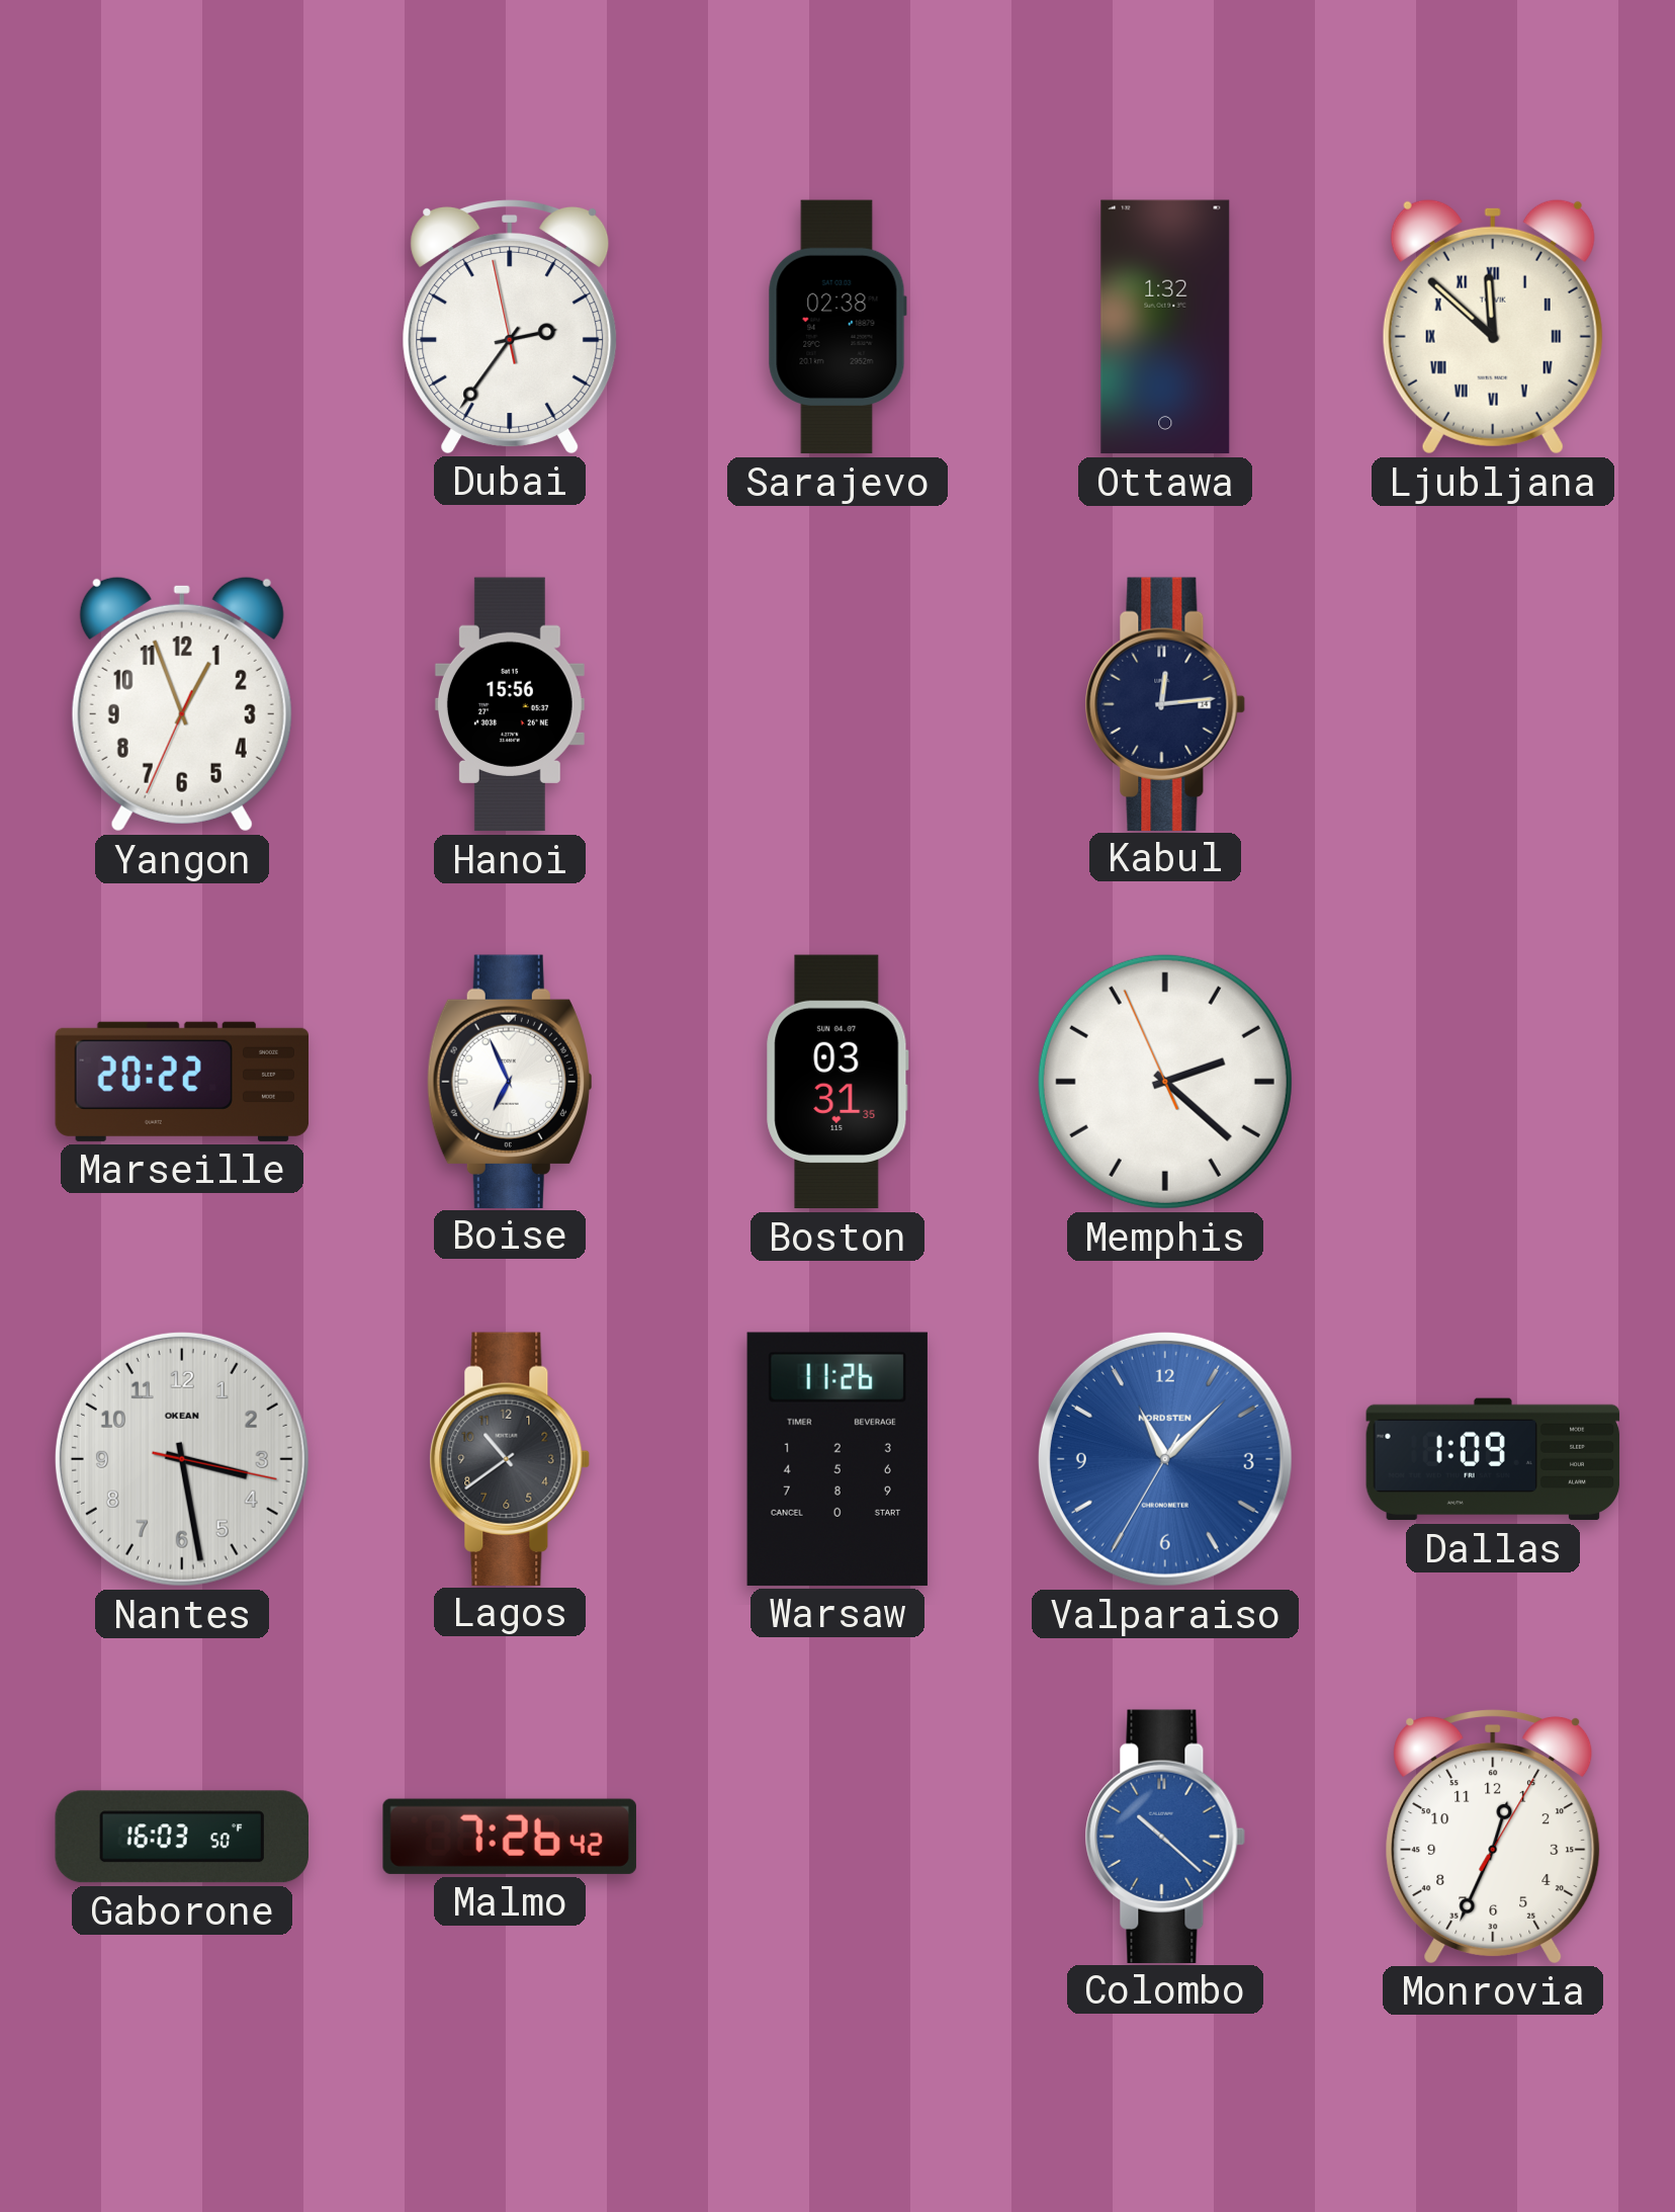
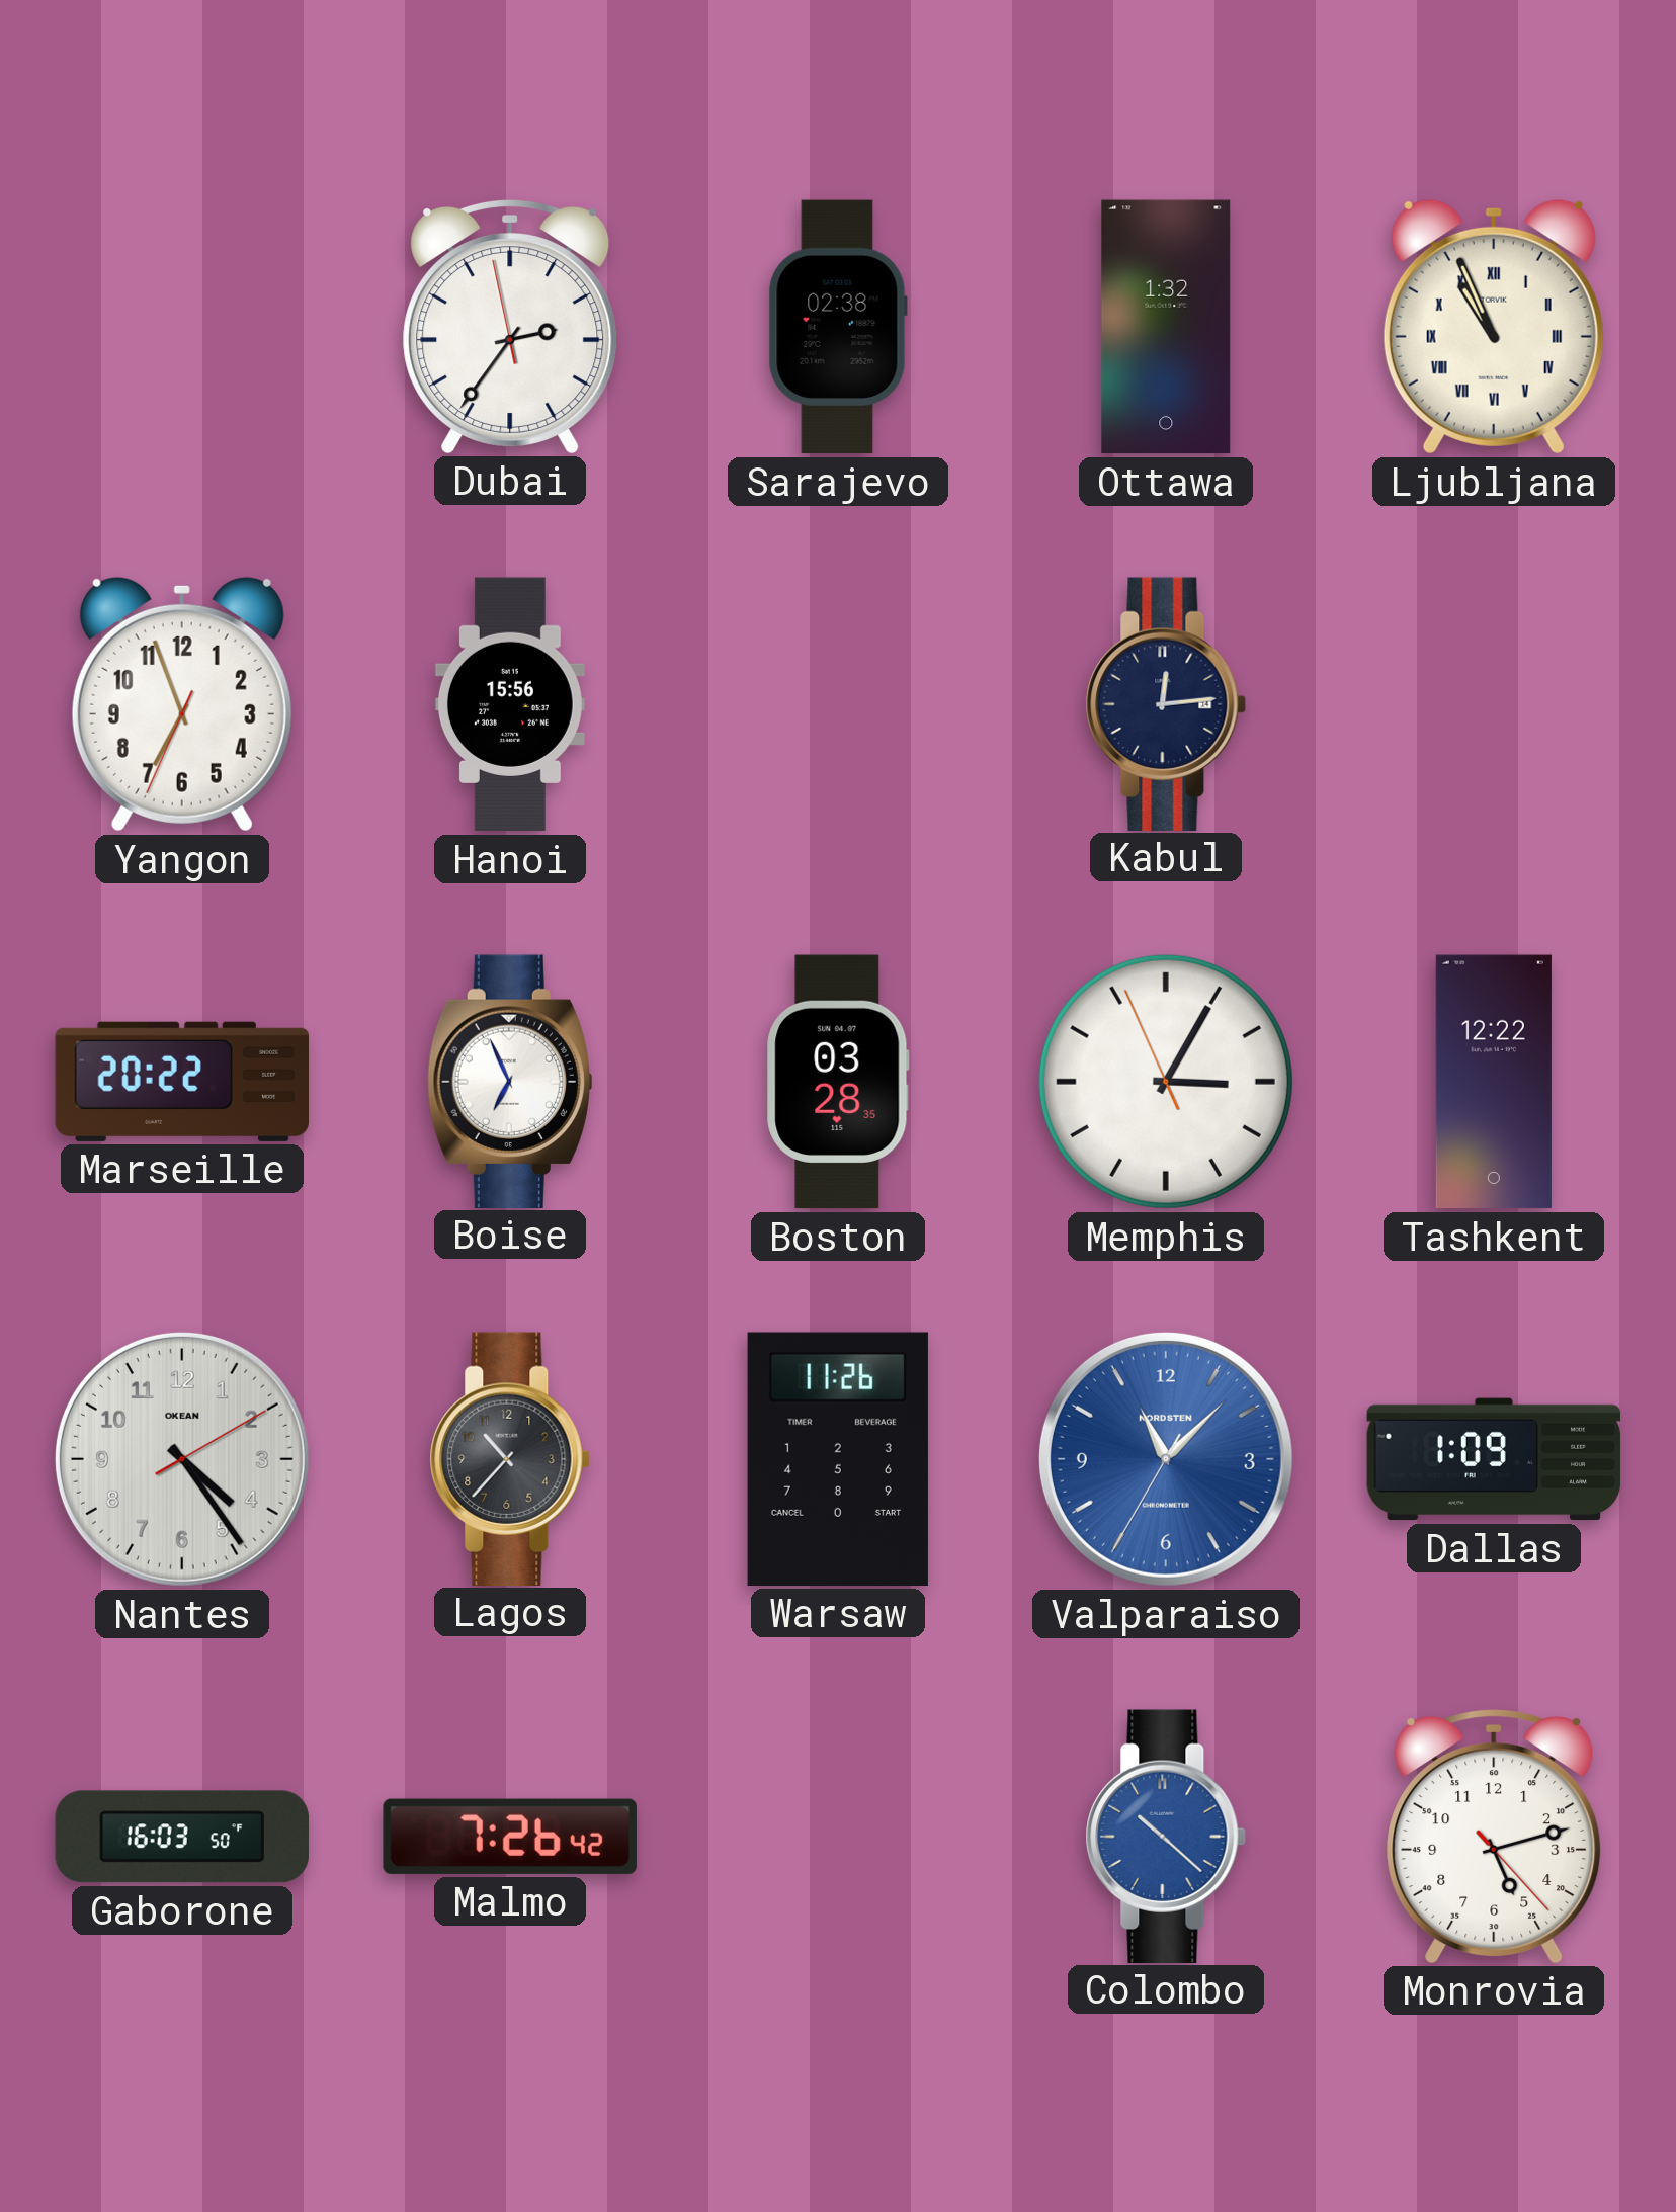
Ljubljana: 11:52 -> 10:56
Yangon: 12:56 -> 6:56
Boston: 03:31 -> 03:28
Memphis: 2:21 -> 3:04
Tashkent: none -> 12:22
Nantes: 3:28 -> 4:24
Lagos: 10:39 -> 10:37
Monrovia: 12:34 -> 5:12
